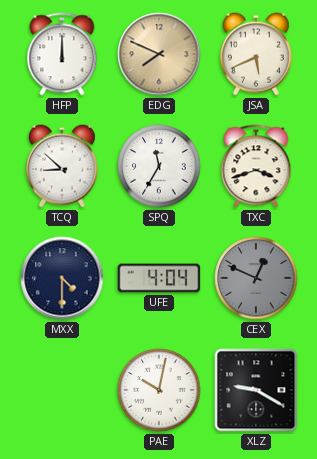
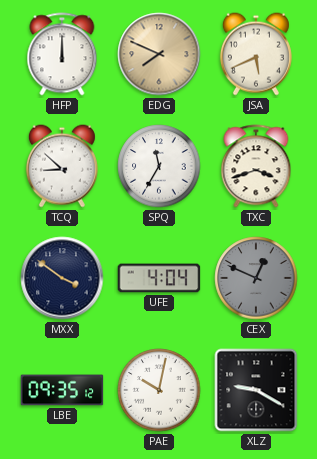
MXX: 4:30 -> 3:51
LBE: none -> 09:35
